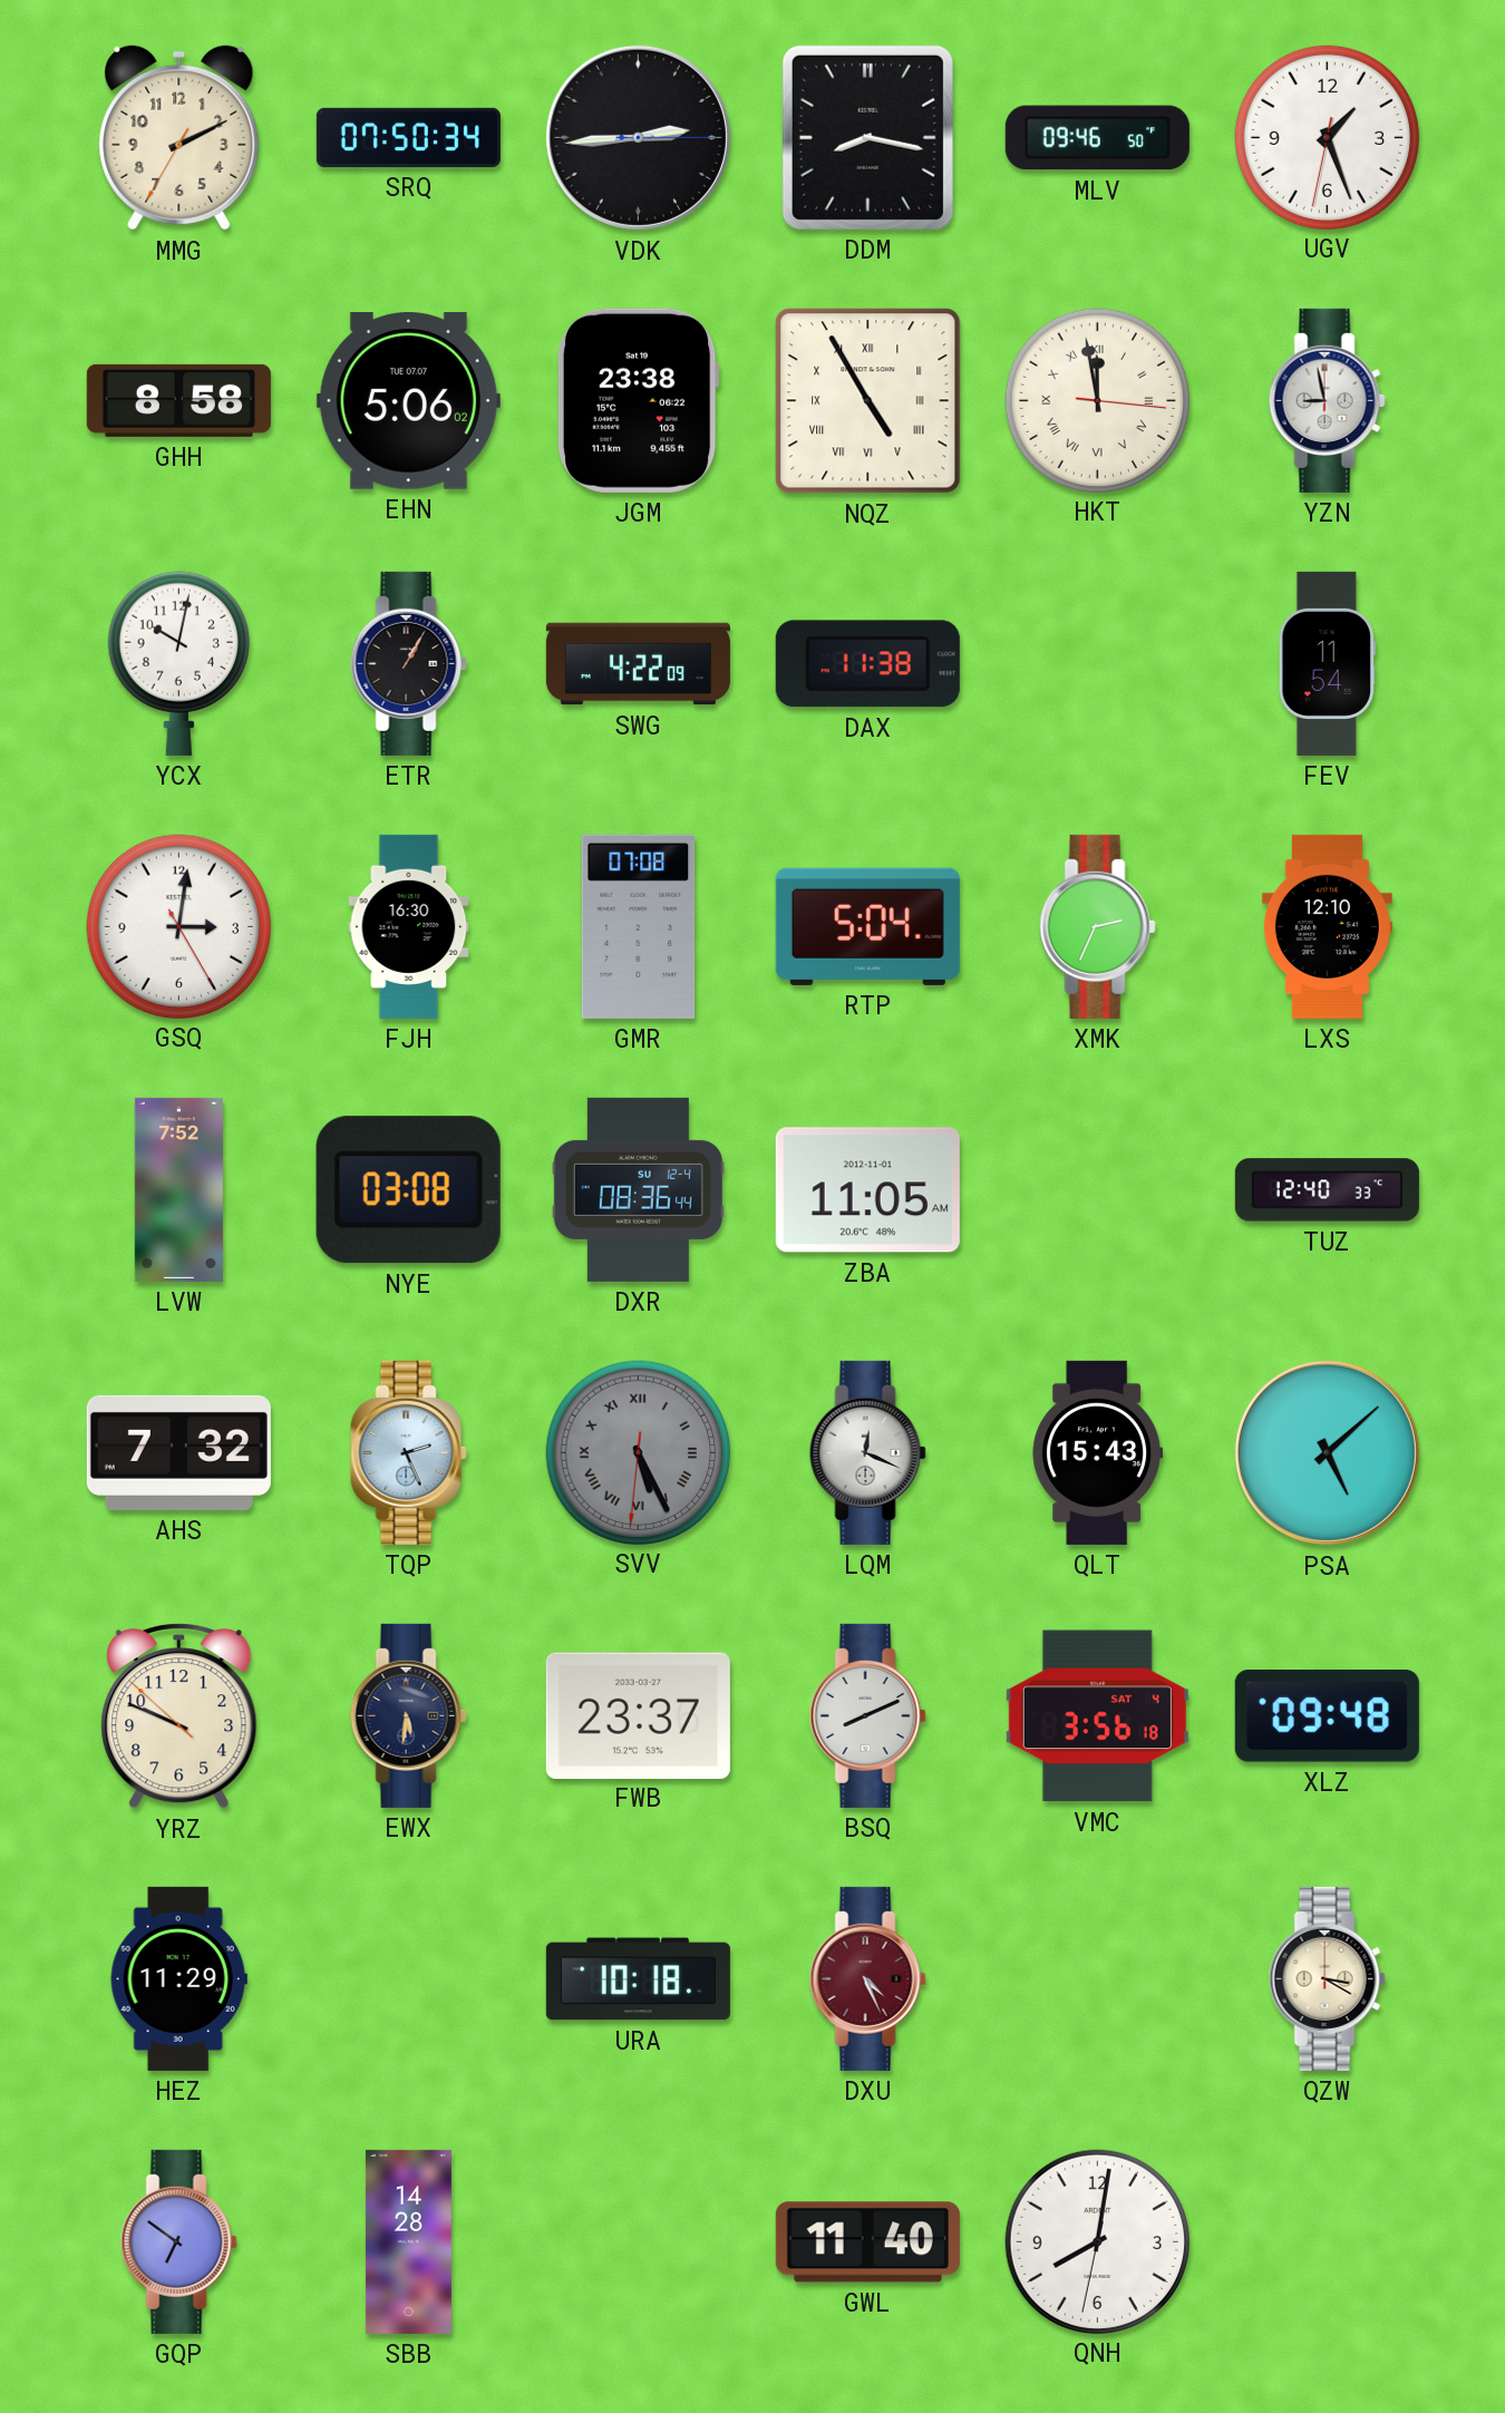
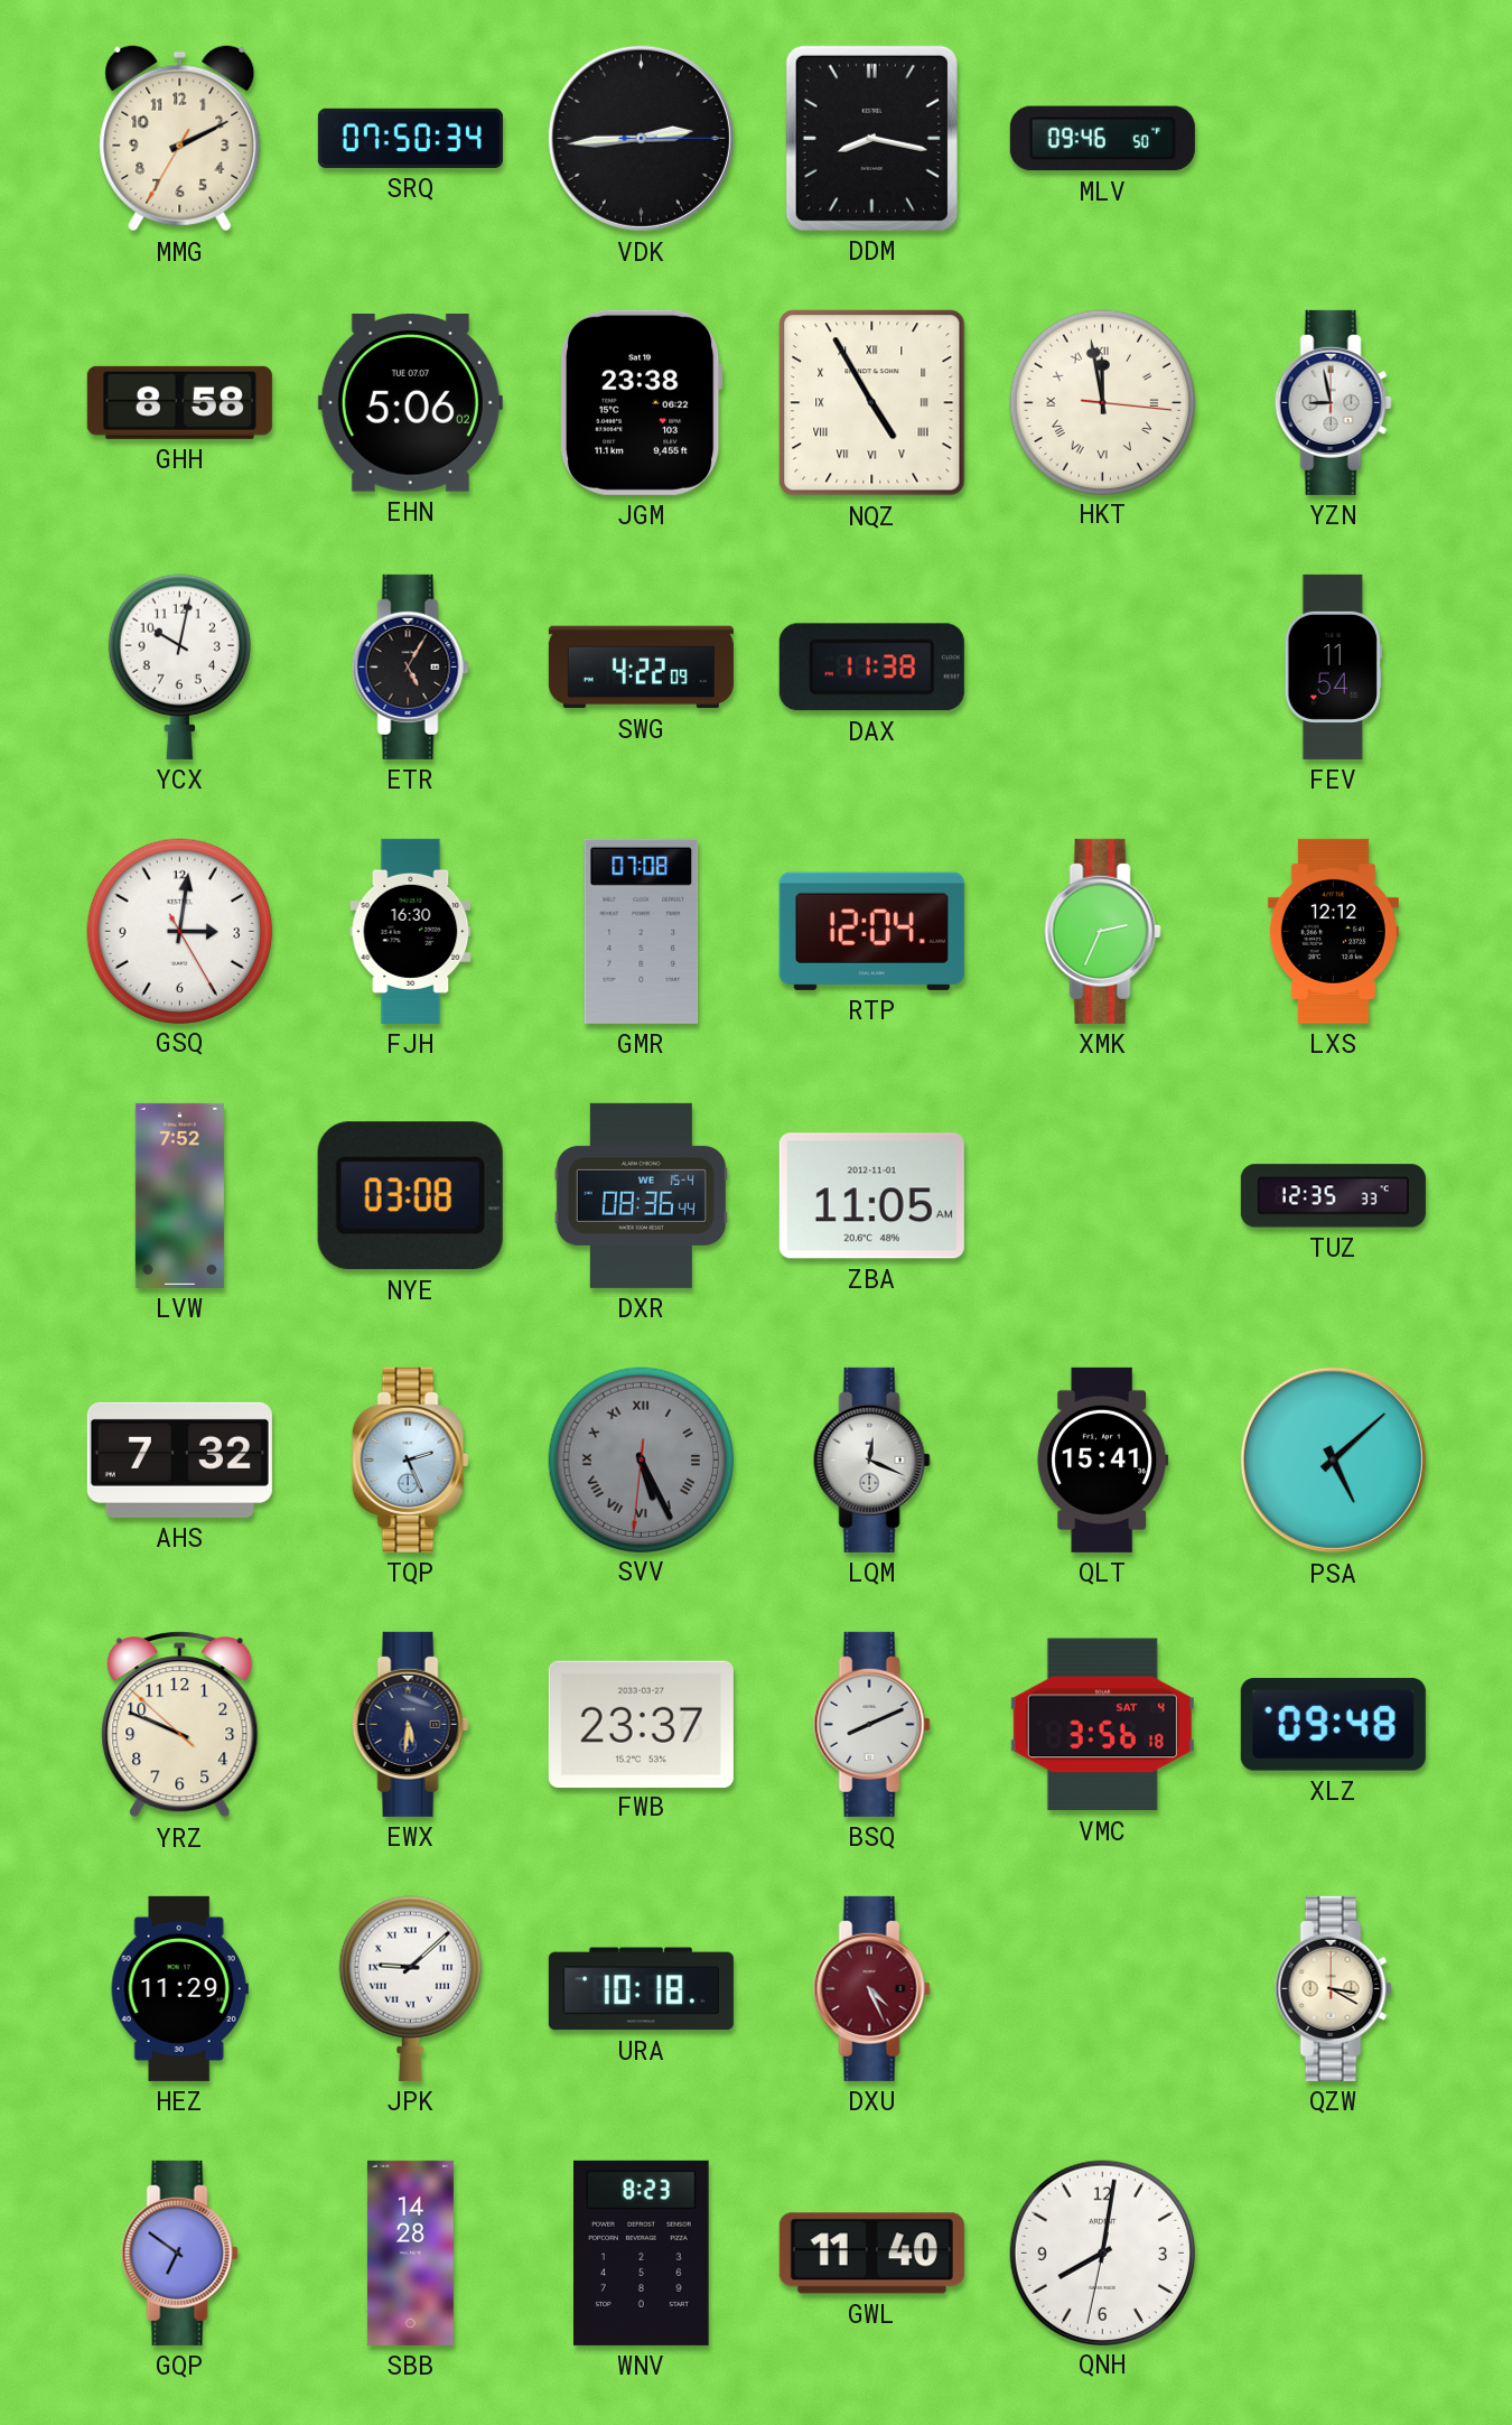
UGV: 1:26 -> none
ETR: 1:05 -> 5:05
RTP: 5:04 -> 12:04
LXS: 12:10 -> 12:12
DXR date: SU 12-4 -> WE 15-4
TUZ: 12:40 -> 12:35
QLT: 15:43 -> 15:41
JPK: none -> 9:08
WNV: none -> 8:23
